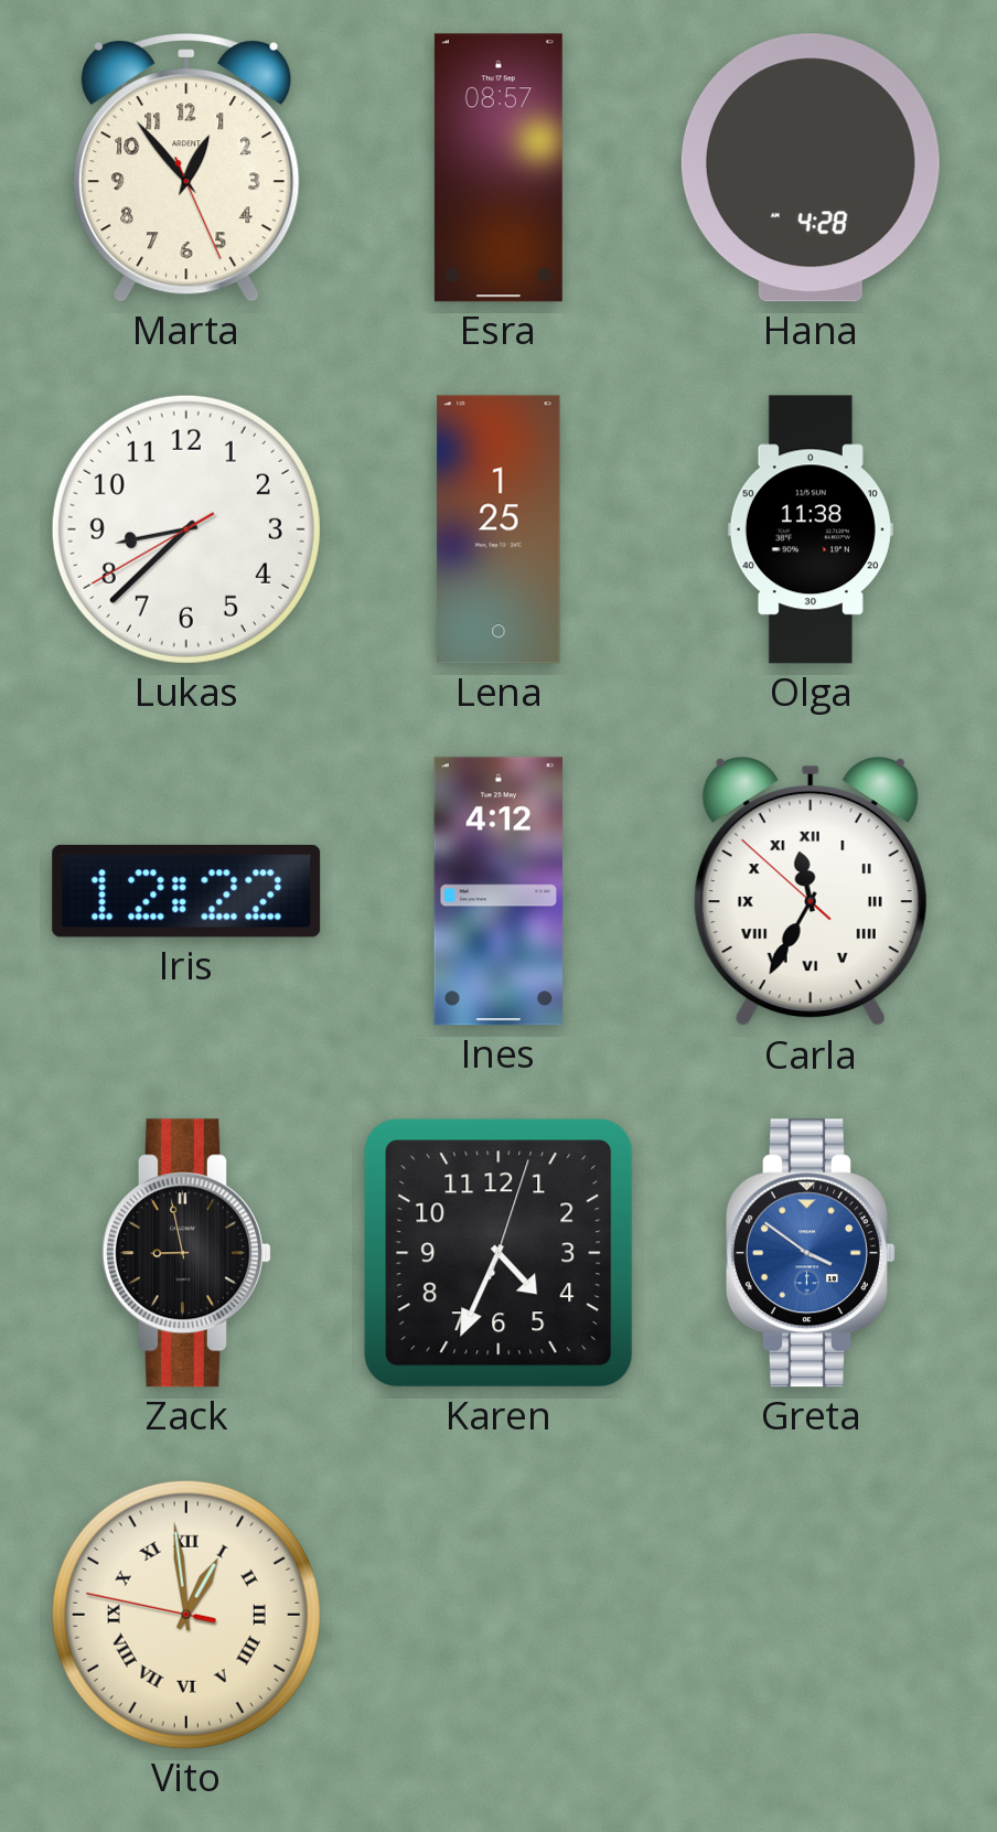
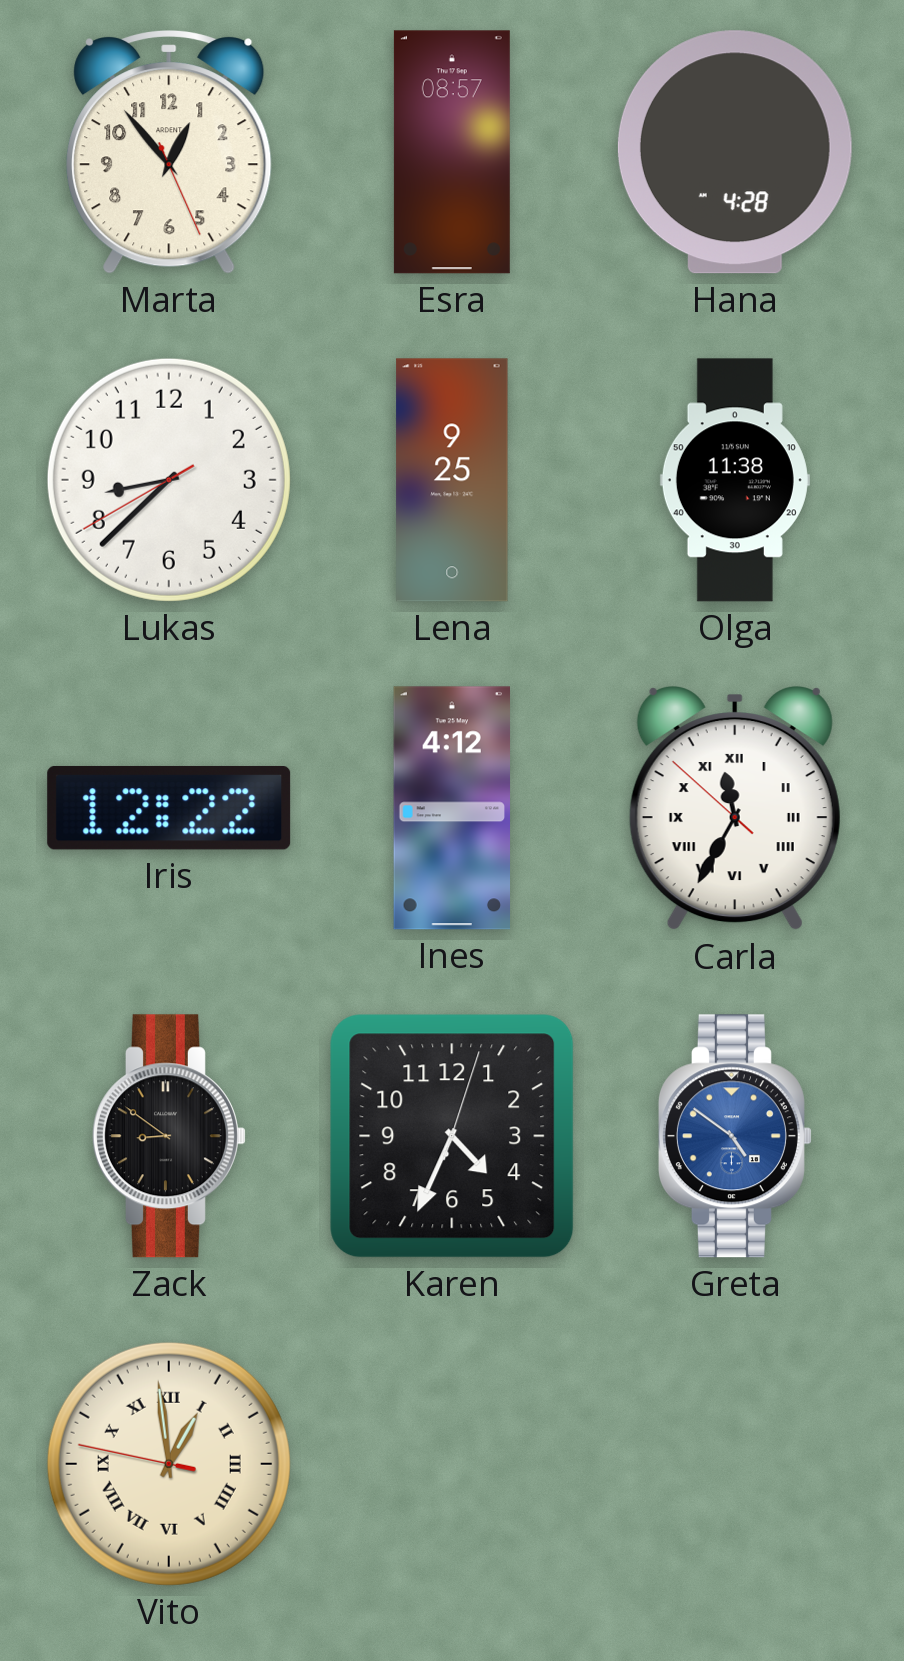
Lena: 1:25 -> 9:25
Zack: 8:58 -> 8:51
Greta: 3:51 -> 4:51
